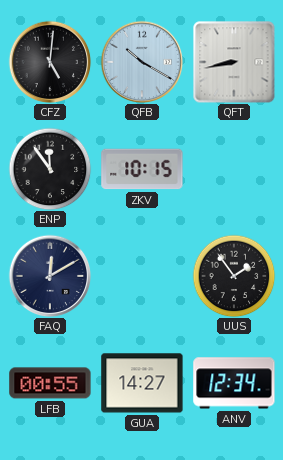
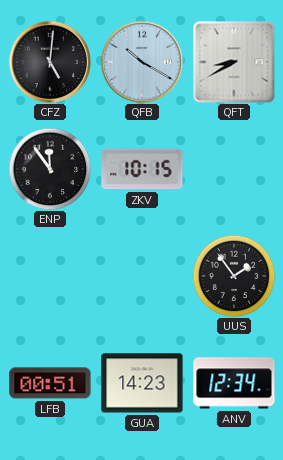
QFT: 8:43 -> 8:40
FAQ: 12:10 -> none
LFB: 00:55 -> 00:51
GUA: 14:27 -> 14:23
